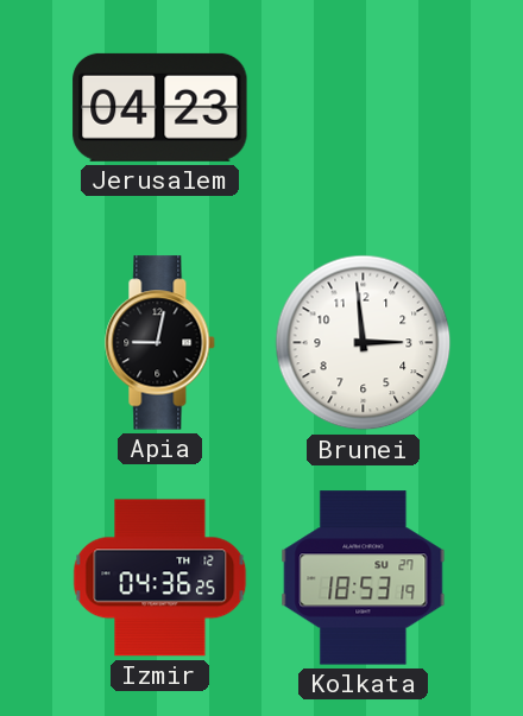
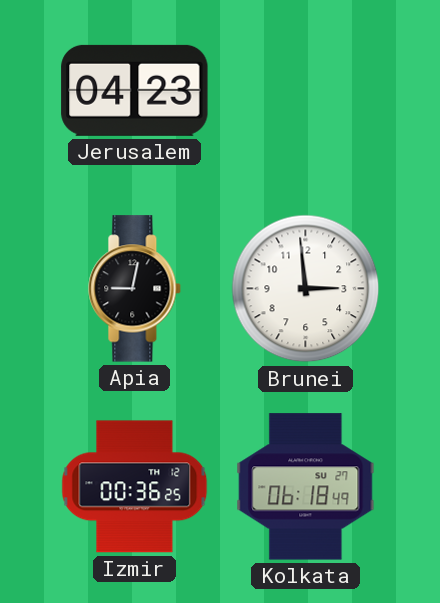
Izmir: 04:36 -> 00:36
Kolkata: 18:53 -> 06:18
